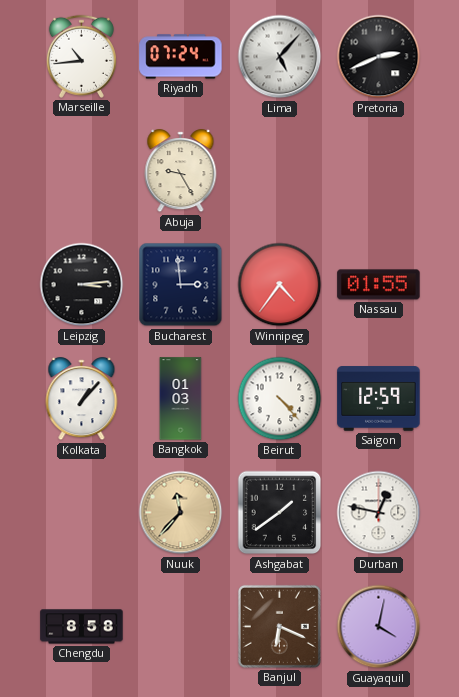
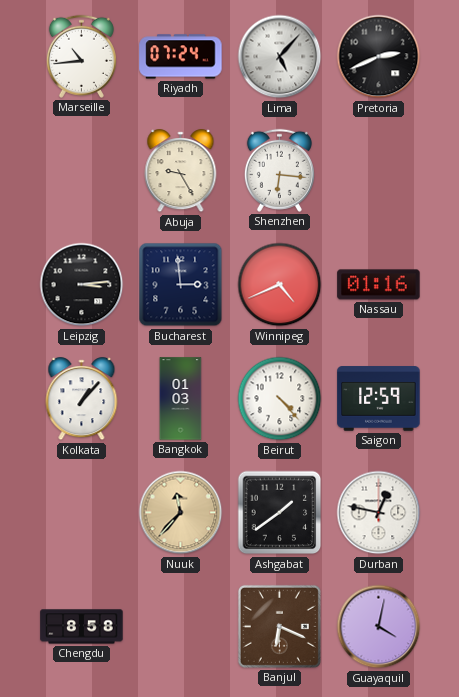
Shenzhen: none -> 6:16
Winnipeg: 4:36 -> 4:41
Nassau: 01:55 -> 01:16
